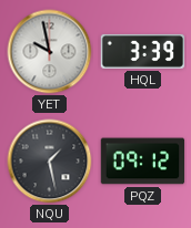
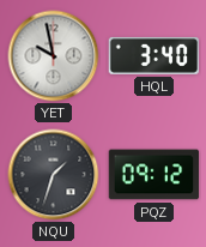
HQL: 3:39 -> 3:40
NQU: 1:28 -> 1:33
